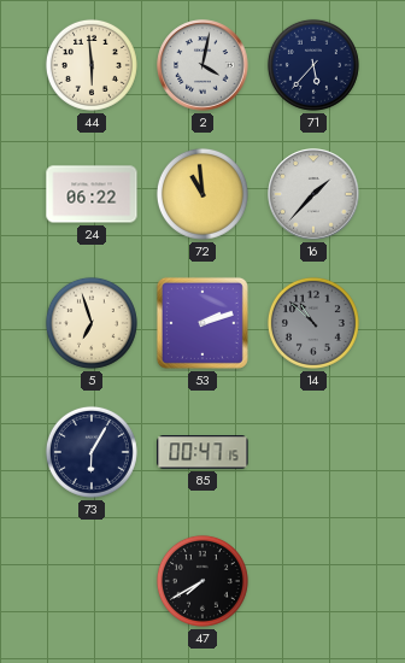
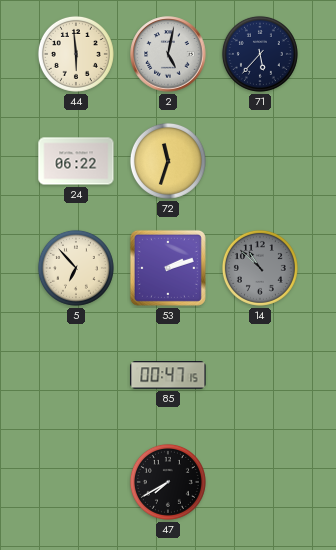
2: 4:02 -> 5:02
72: 10:59 -> 11:33
16: 1:37 -> none
5: 6:57 -> 6:53
73: 6:05 -> none
